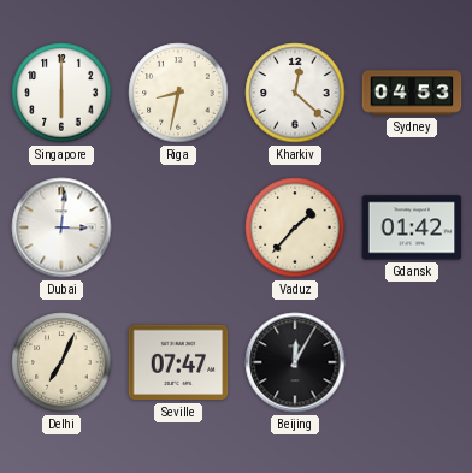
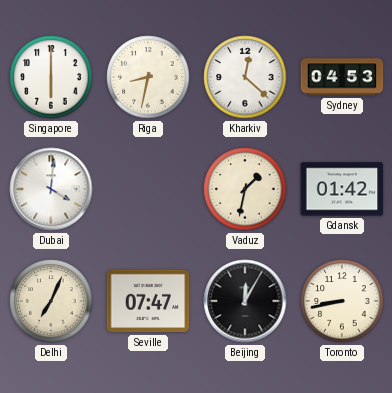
Dubai: 3:01 -> 4:01
Vaduz: 1:37 -> 1:32
Toronto: none -> 8:43
